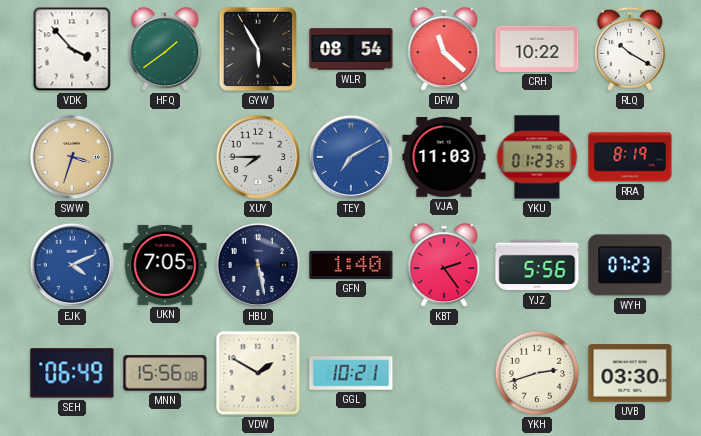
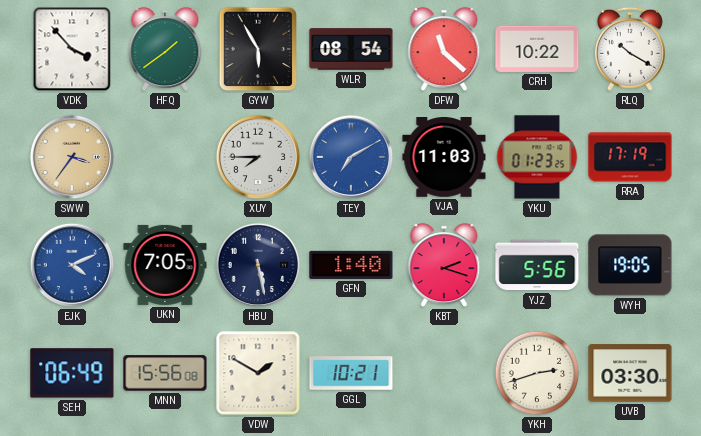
SWW: 3:33 -> 3:36
RRA: 8:19 -> 17:19
KBT: 2:24 -> 2:18
WYH: 07:23 -> 19:05
